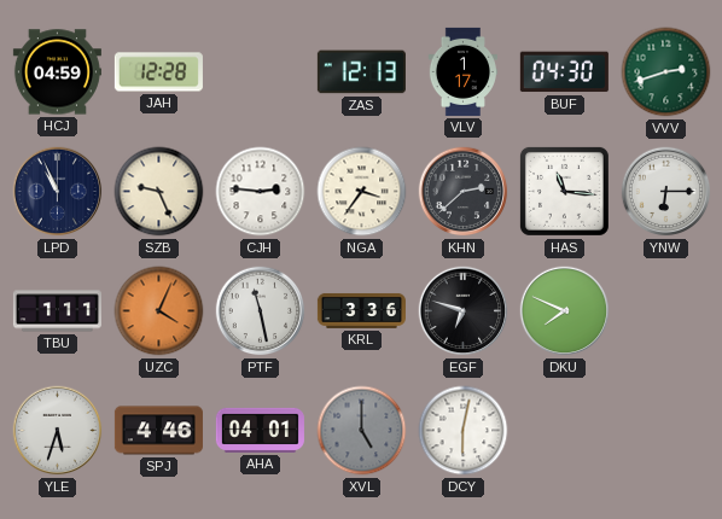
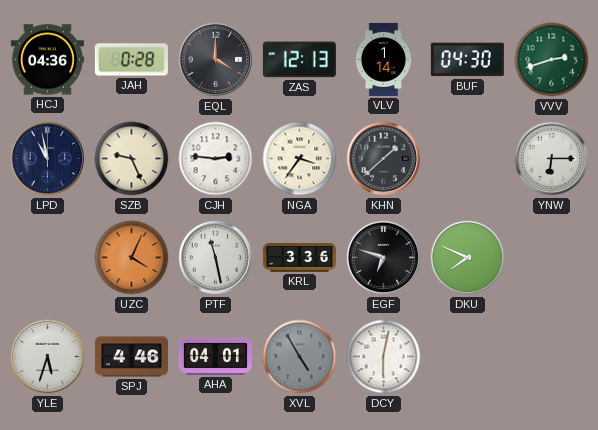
HCJ: 04:59 -> 04:36
JAH: 12:28 -> 0:28
EQL: none -> 4:00
VLV: 1:17 -> 1:14
LPD: 10:56 -> 10:58
KHN: 2:38 -> 1:38
HAS: 11:16 -> none
TBU: 1:11 -> none
XVL: 5:00 -> 4:55
